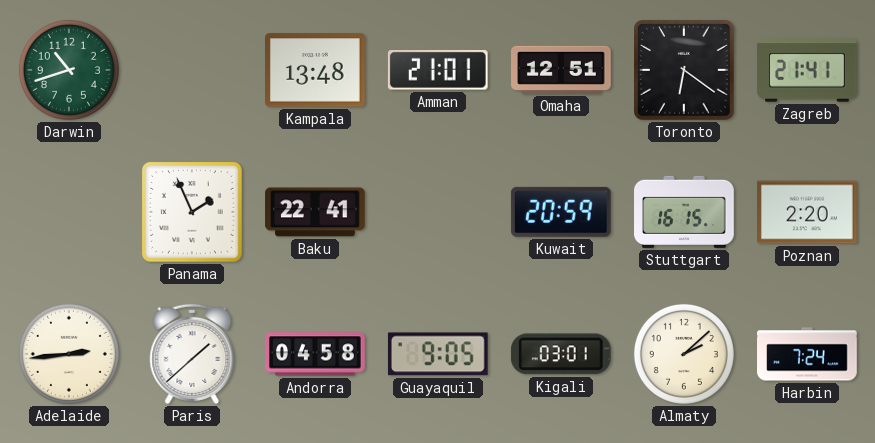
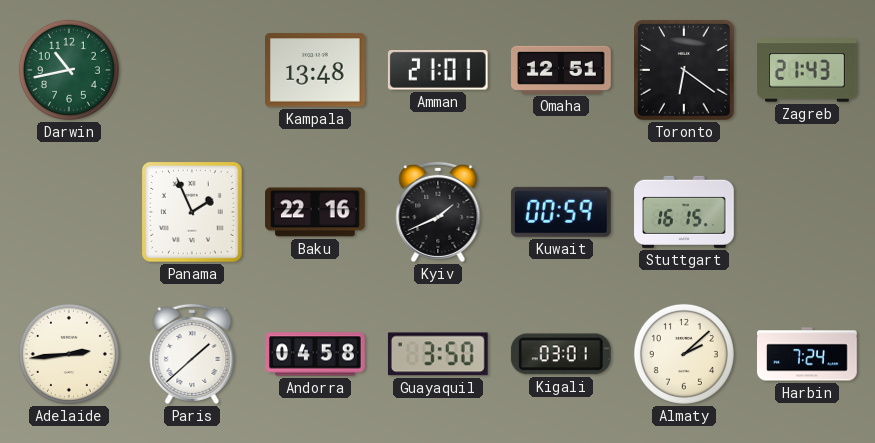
Darwin: 10:42 -> 10:43
Zagreb: 21:41 -> 21:43
Baku: 22:41 -> 22:16
Kyiv: none -> 1:41
Kuwait: 20:59 -> 00:59
Poznan: 2:20 -> none
Guayaquil: 9:05 -> 3:50
